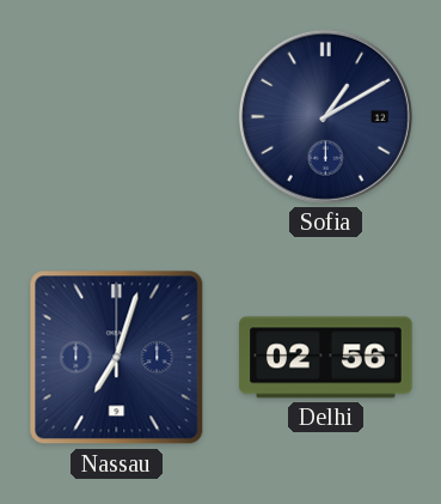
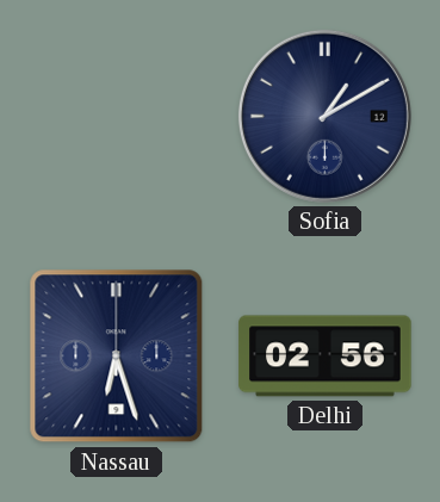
Nassau: 7:03 -> 6:27
